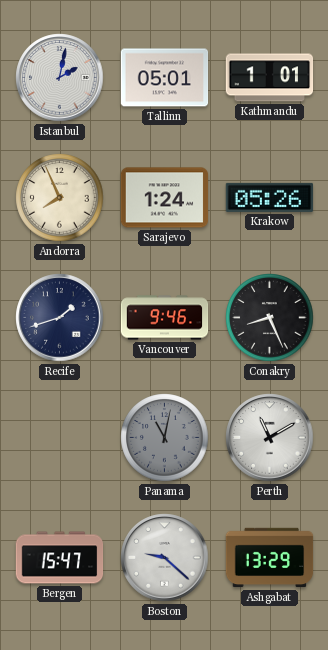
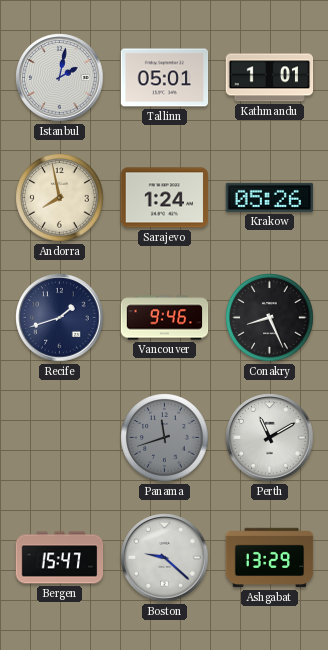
Andorra: 7:56 -> 7:58
Panama: 11:02 -> 11:42
